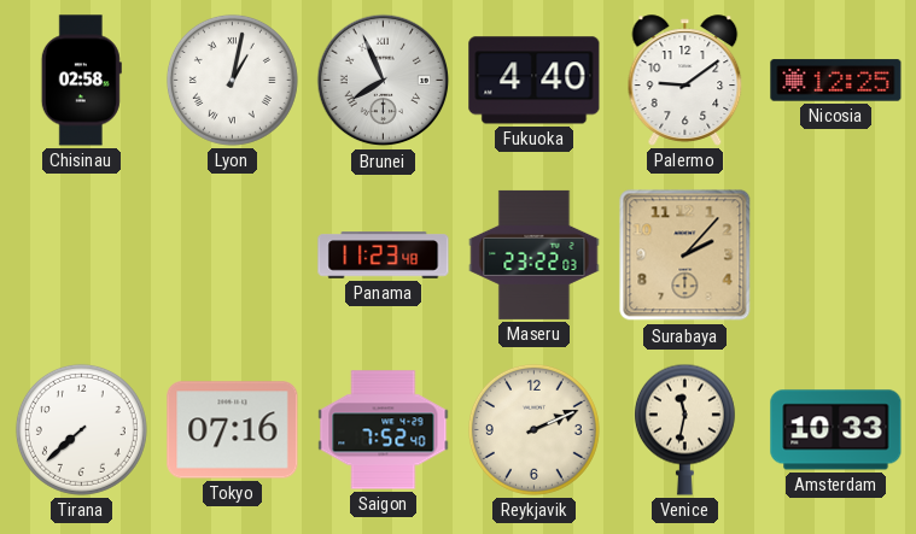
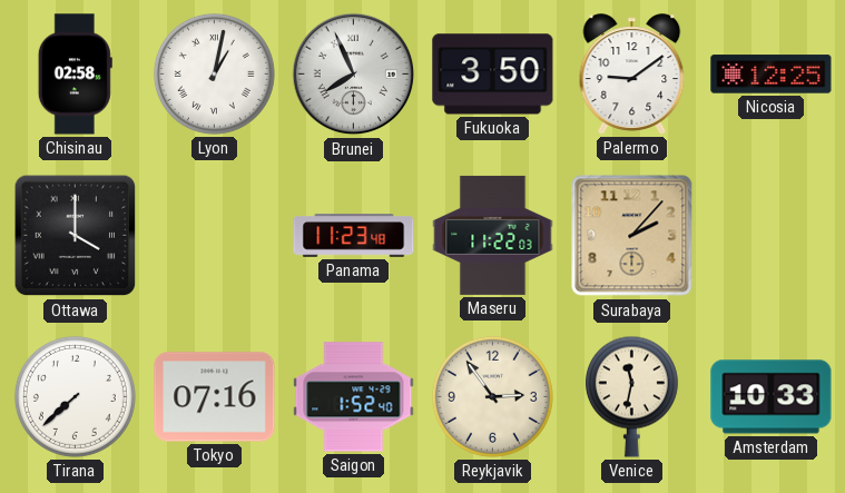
Fukuoka: 4:40 -> 3:50
Ottawa: none -> 4:00
Maseru: 23:22 -> 11:22
Saigon: 7:52 -> 1:52
Reykjavik: 2:11 -> 2:54
